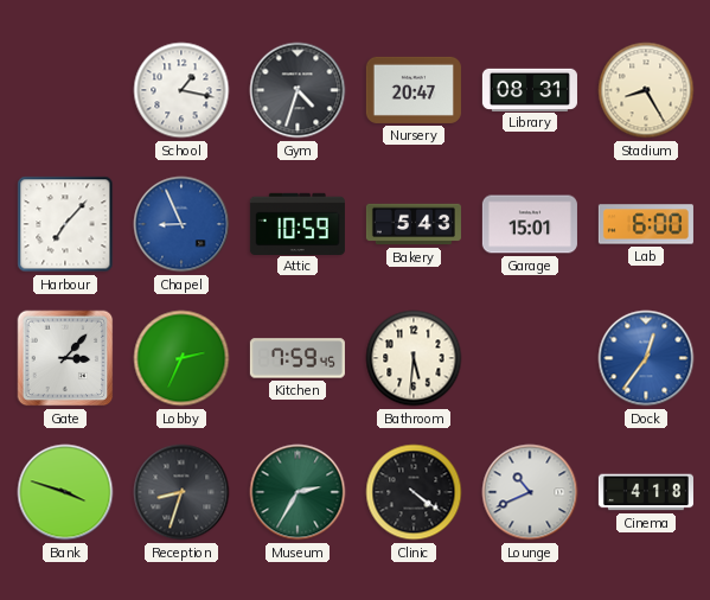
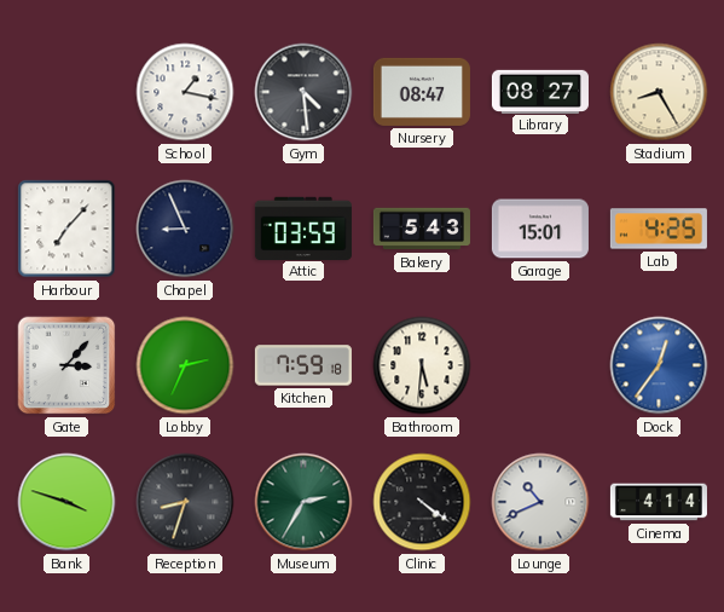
Gym: 4:33 -> 4:29
Nursery: 20:47 -> 08:47
Library: 08:31 -> 08:27
Chapel dial: blue -> navy
Attic: 10:59 -> 03:59
Lab: 6:00 -> 4:25
Kitchen: 7:59:45 -> 7:59:18
Cinema: 4:18 -> 4:14
